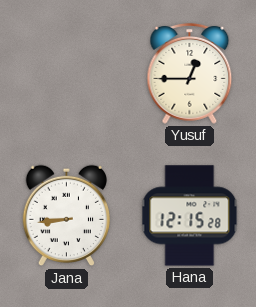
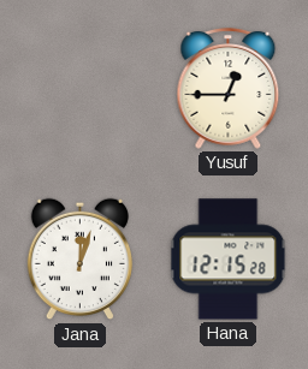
Jana: 8:44 -> 12:03
